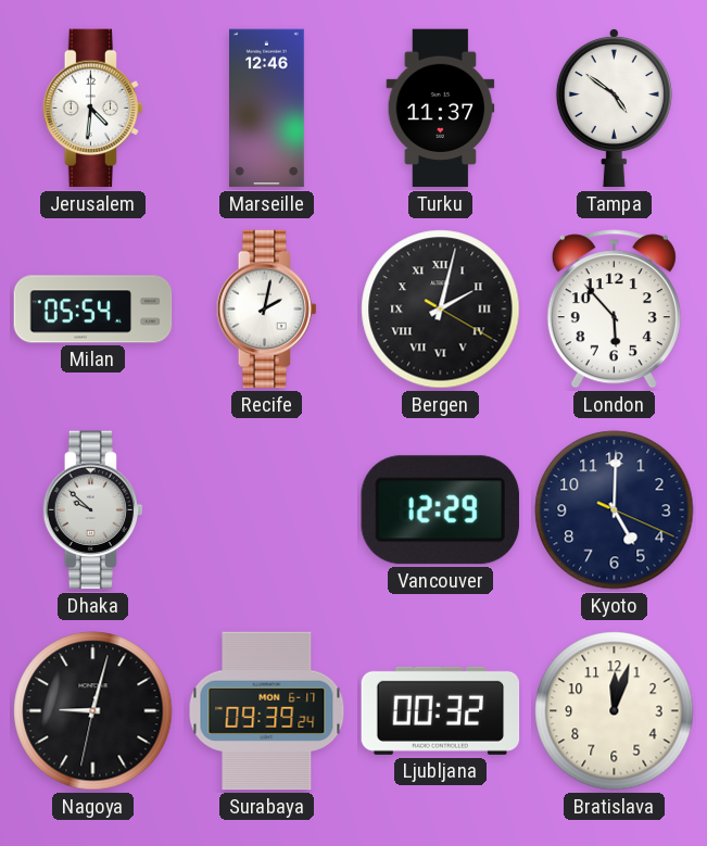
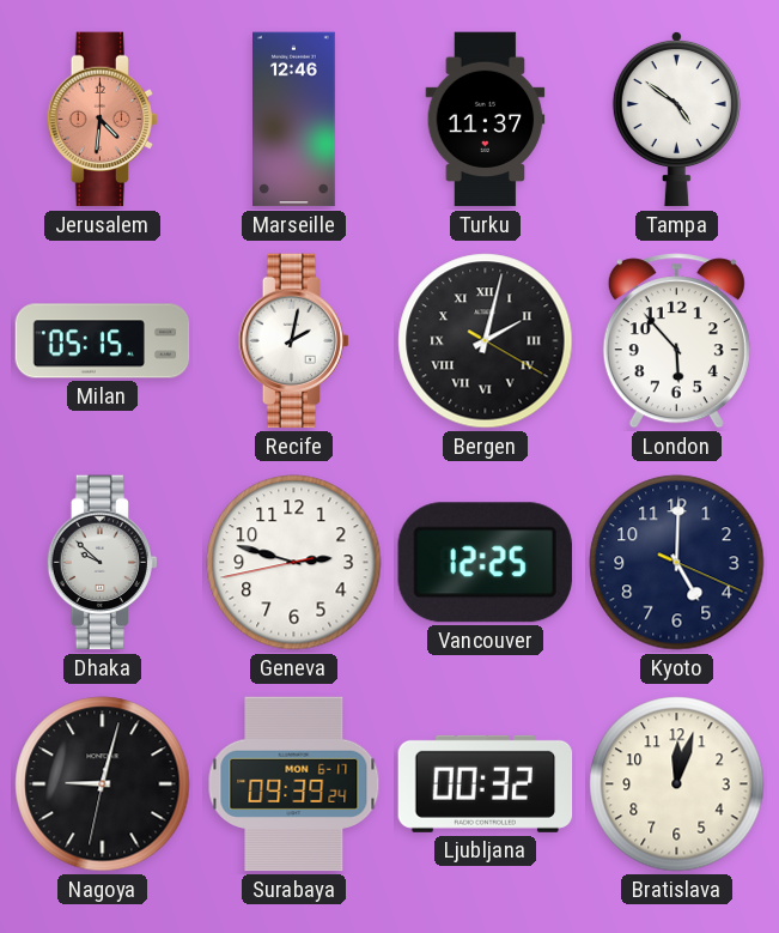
Jerusalem dial: white -> salmon
Milan: 05:54 -> 05:15
Geneva: none -> 2:47
Vancouver: 12:29 -> 12:25
